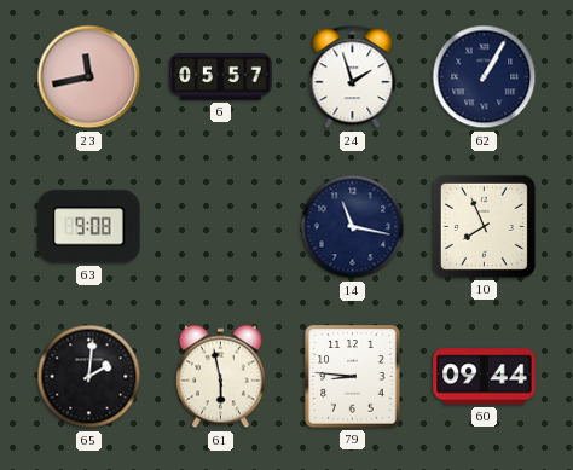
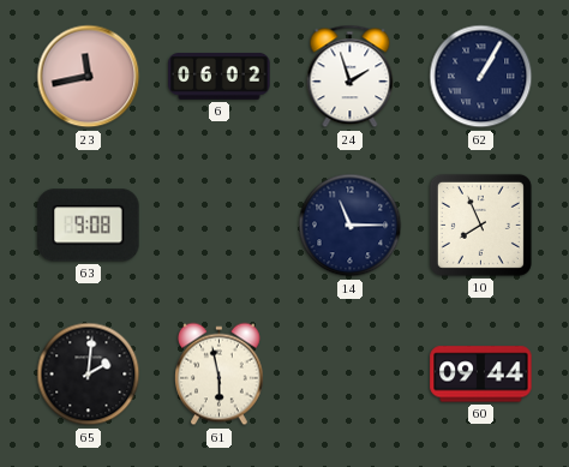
6: 05:57 -> 06:02
14: 11:17 -> 11:15
79: 8:46 -> none
